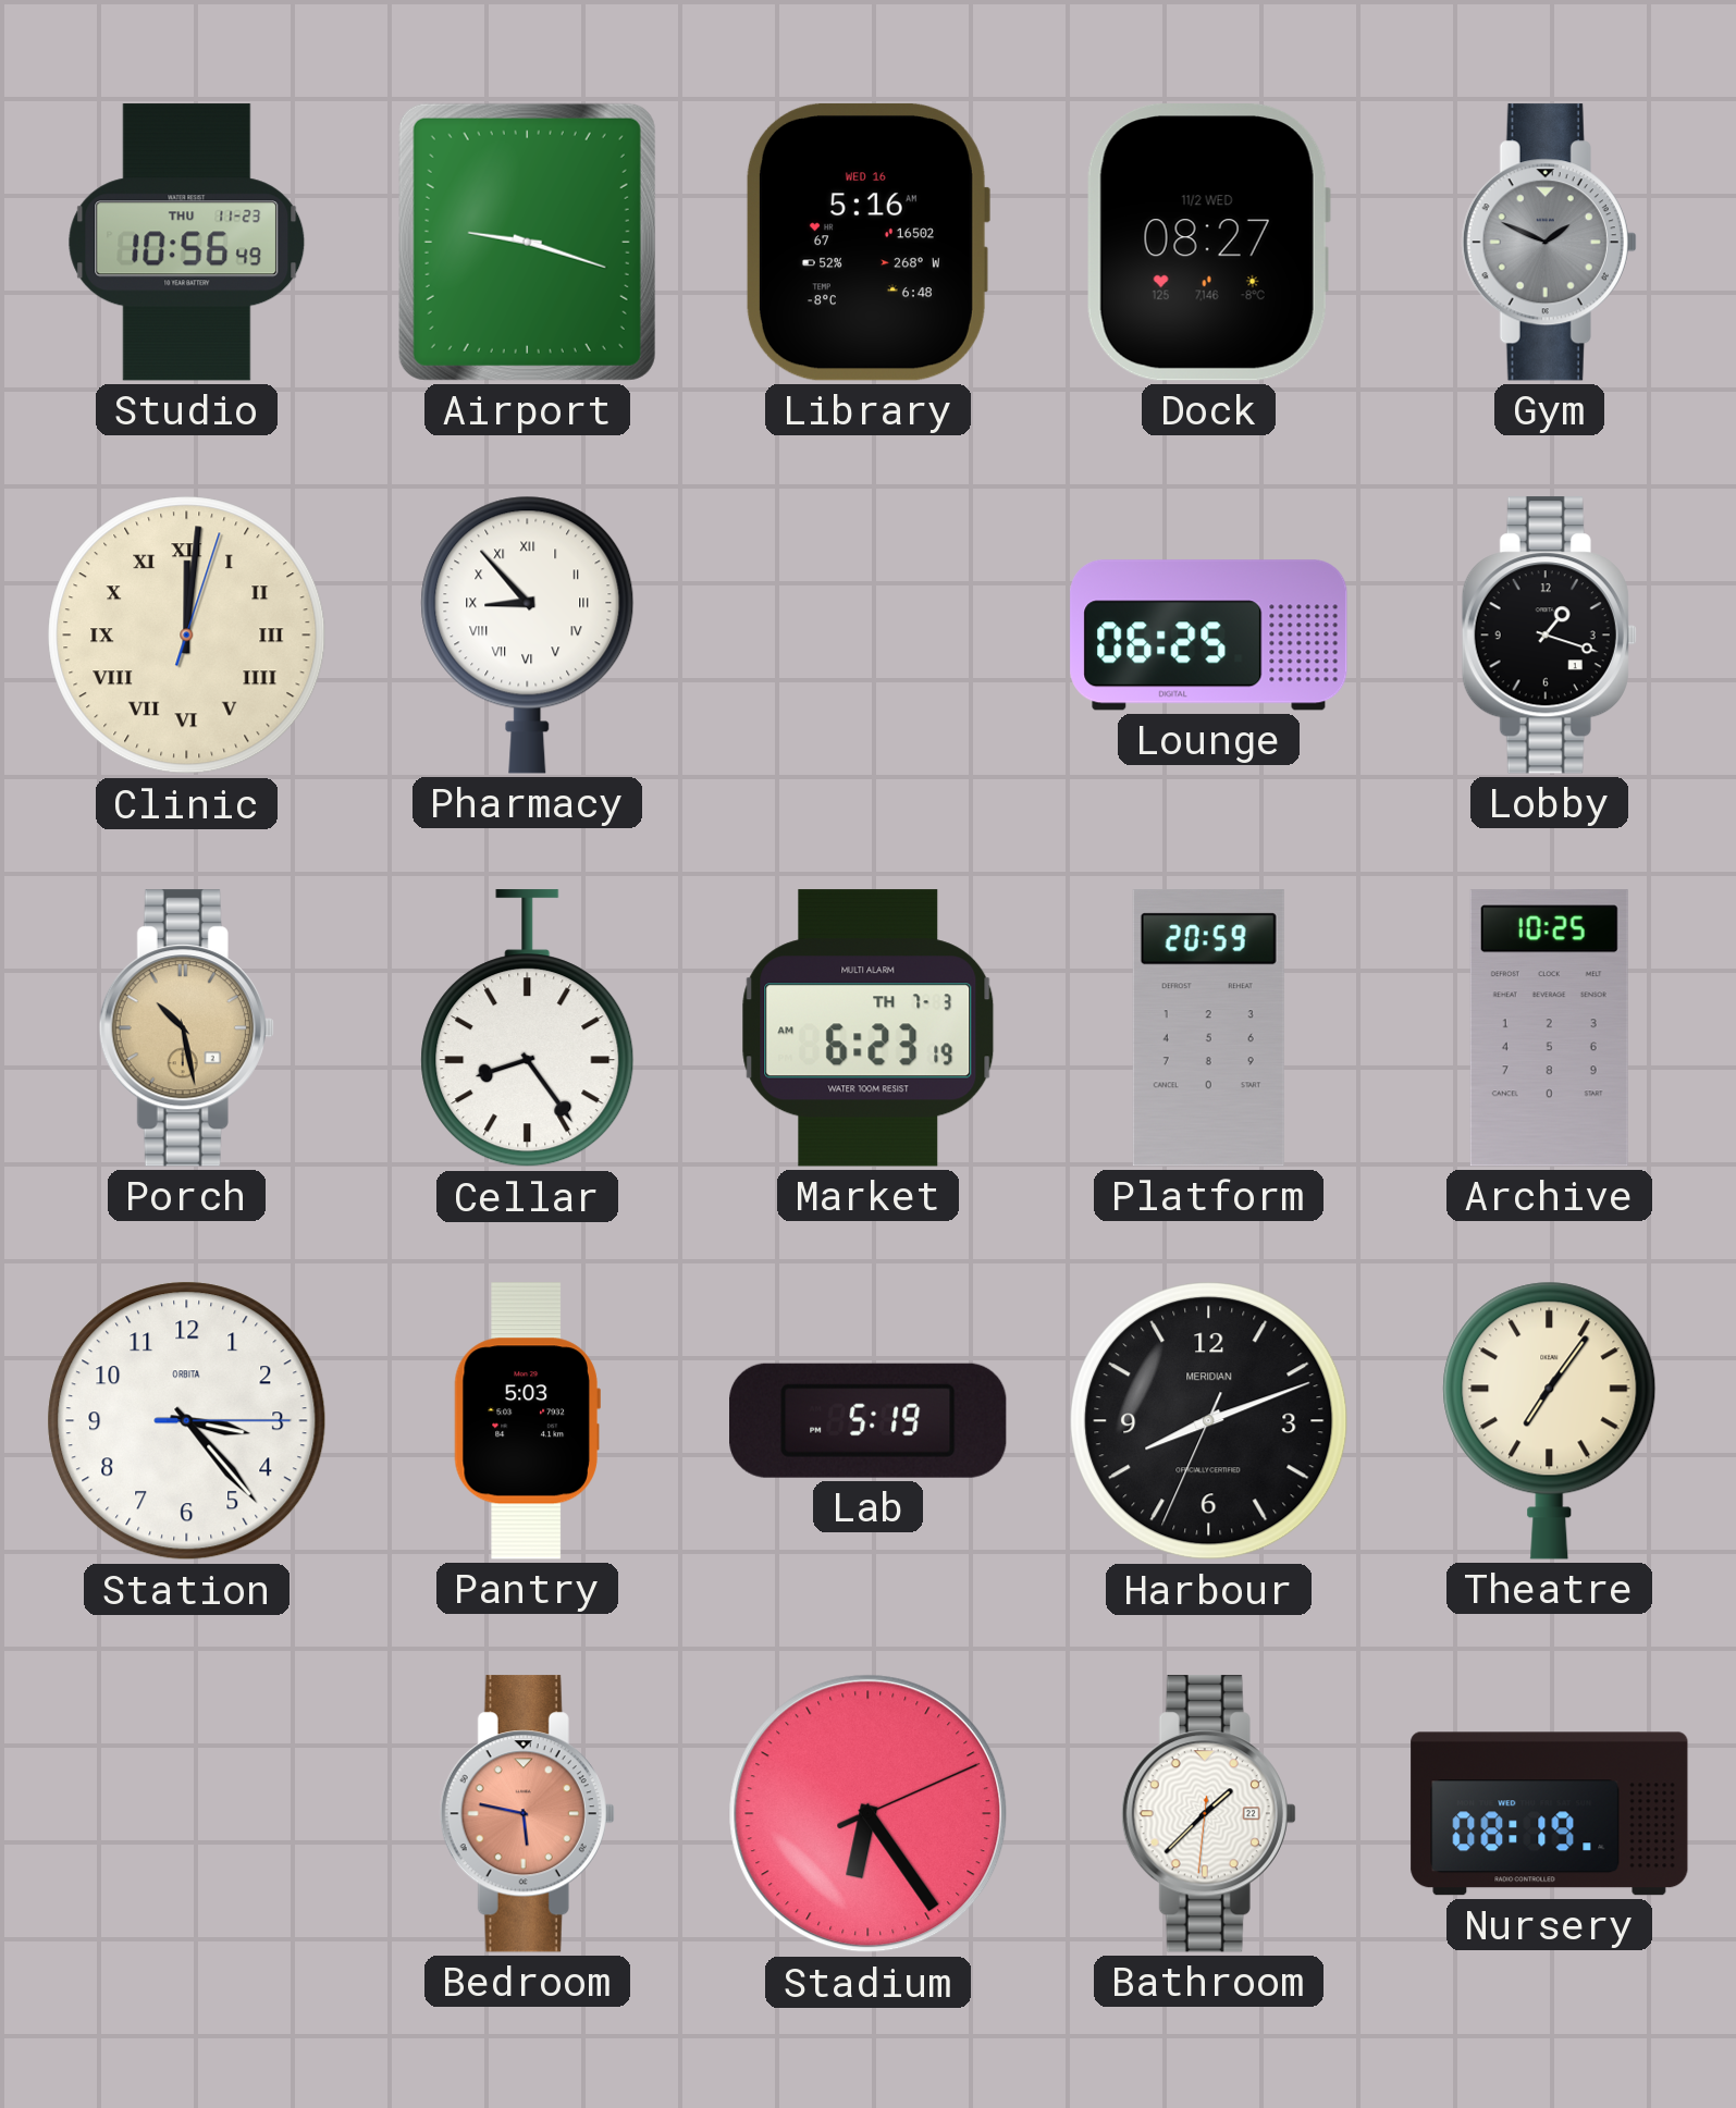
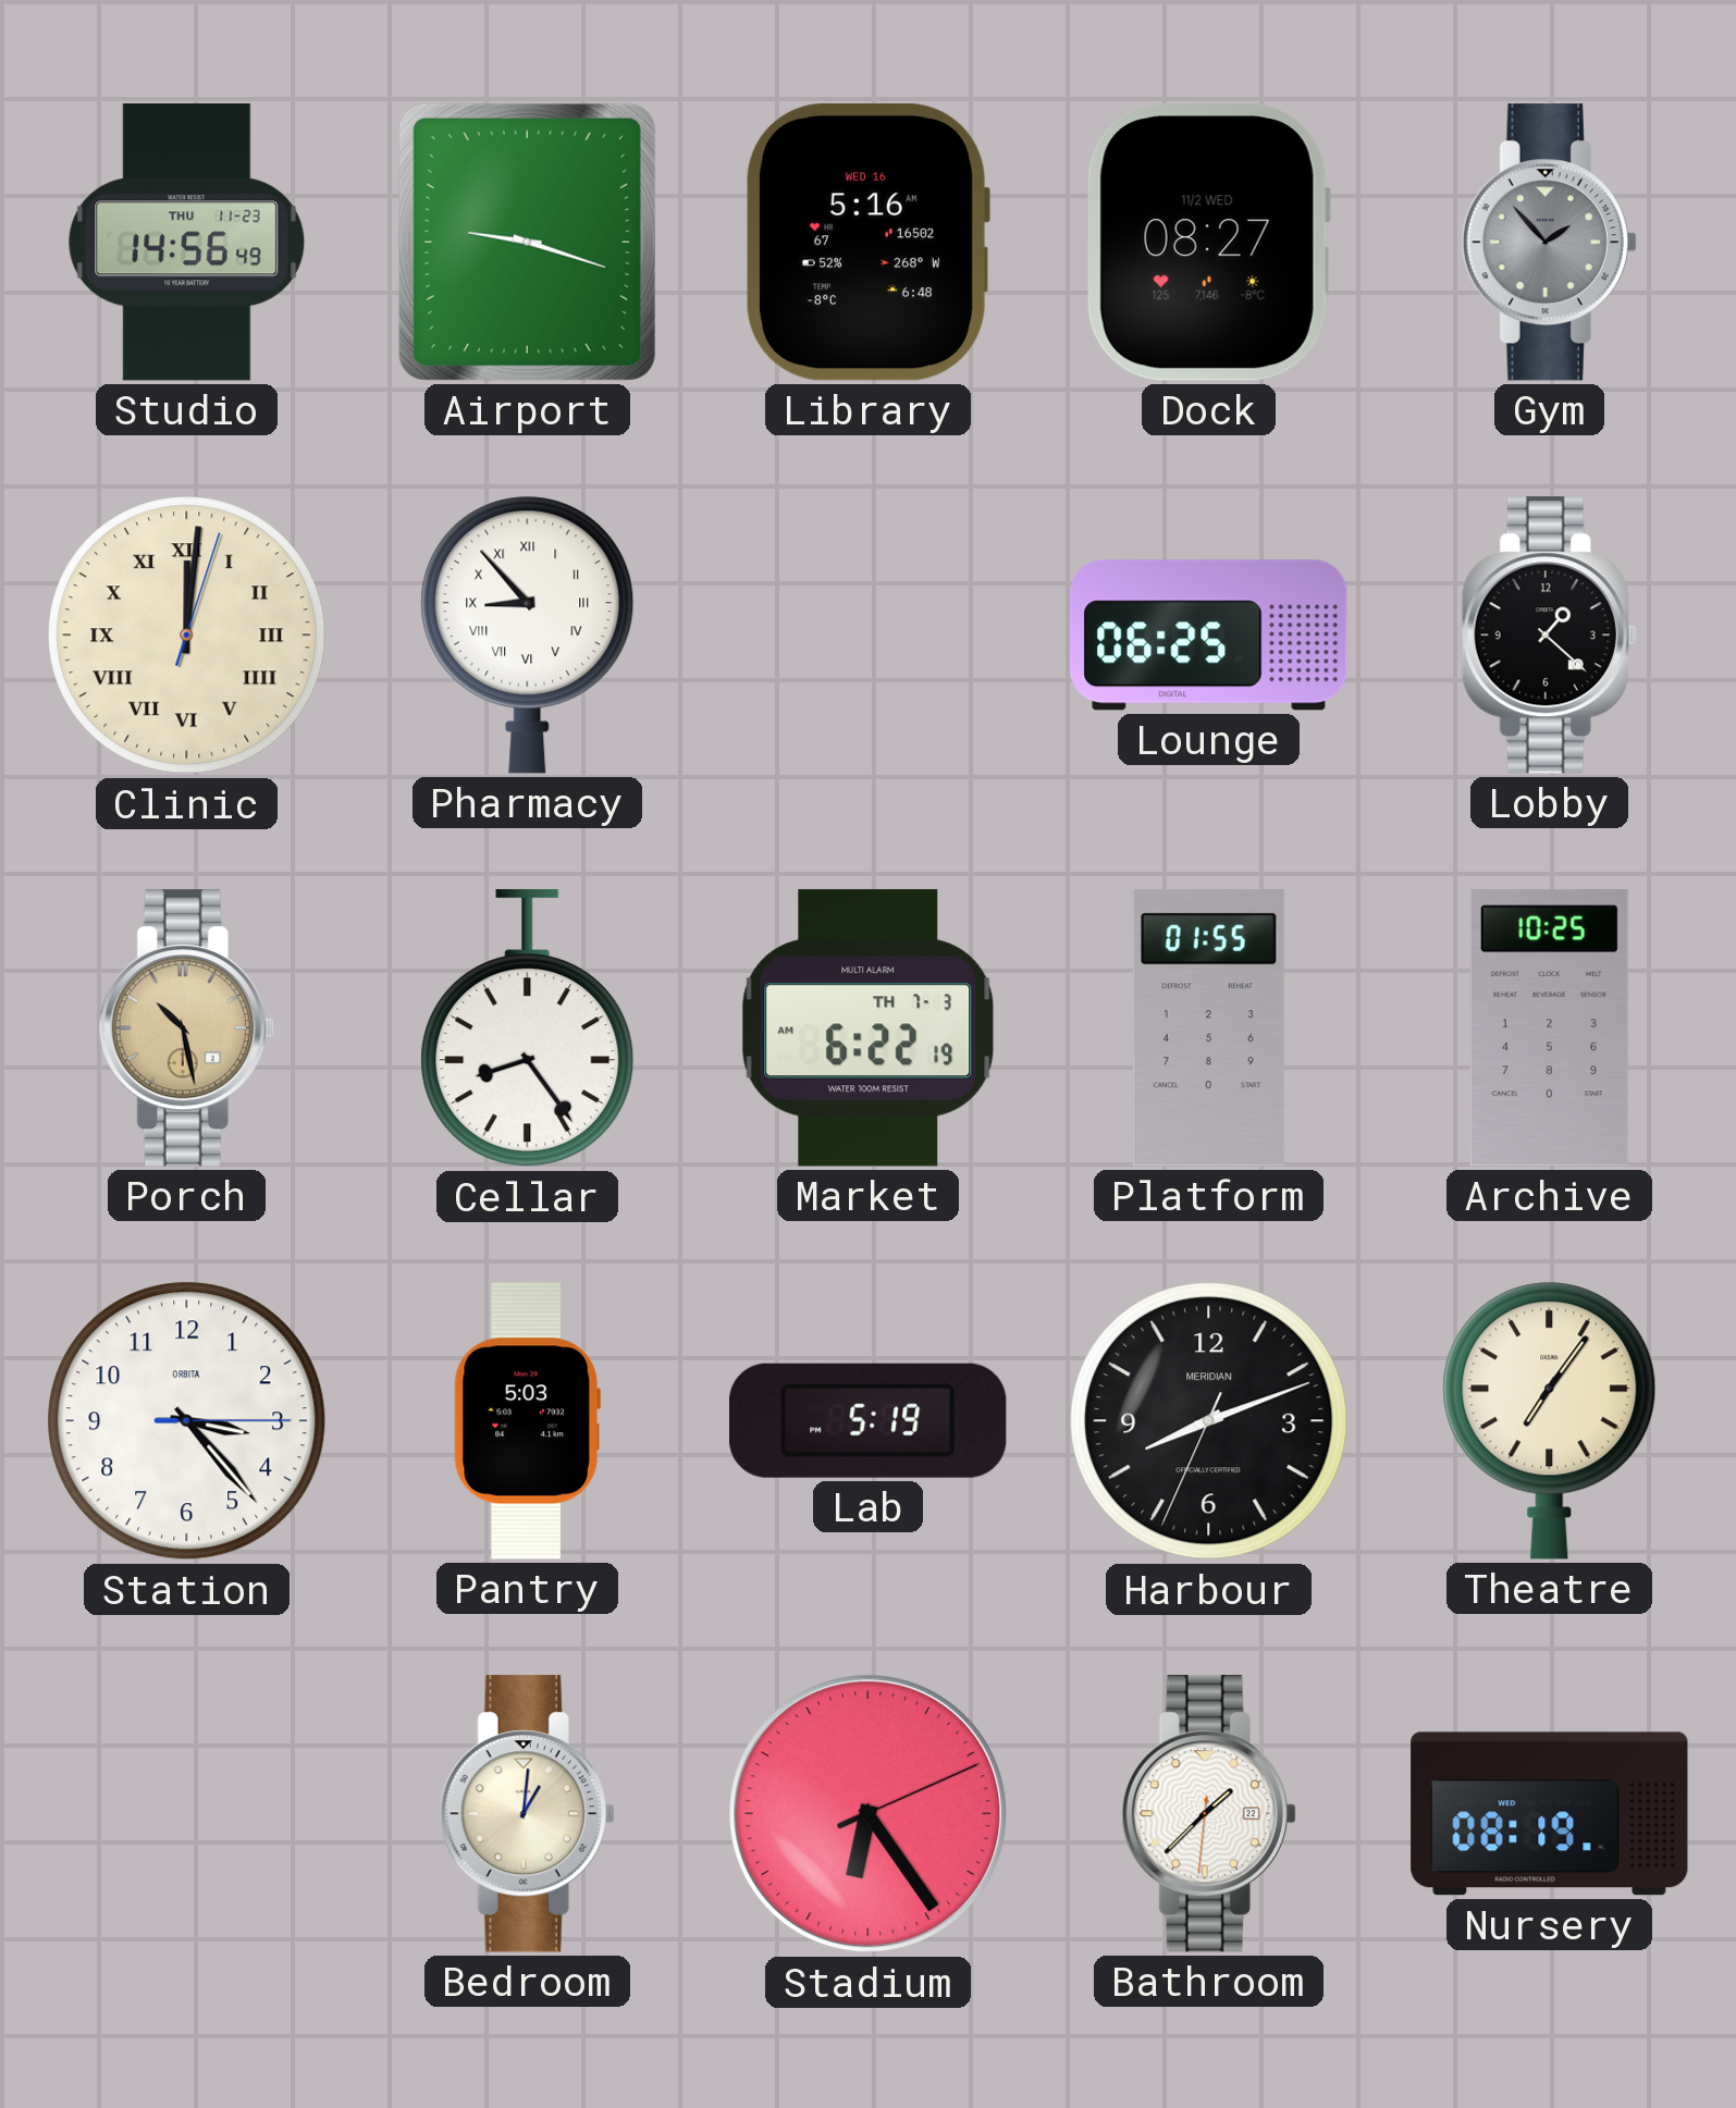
Studio: 10:56 -> 14:56
Gym: 1:49 -> 1:53
Lobby: 1:18 -> 1:22
Market: 6:23 -> 6:22
Platform: 20:59 -> 01:55
Bedroom: 5:47 -> 1:01
Bedroom dial: salmon -> cream
